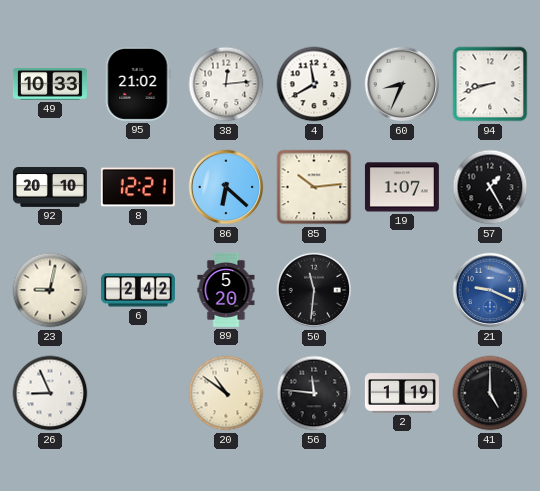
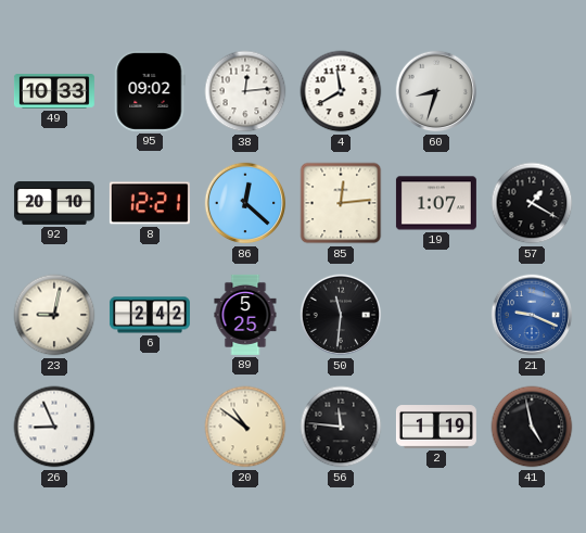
95: 21:02 -> 09:02
60: 8:34 -> 8:33
94: 8:42 -> none
86: 6:22 -> 12:22
85: 10:14 -> 12:14
57: 1:25 -> 1:20
89: 5:20 -> 5:25
41: 5:00 -> 4:58
